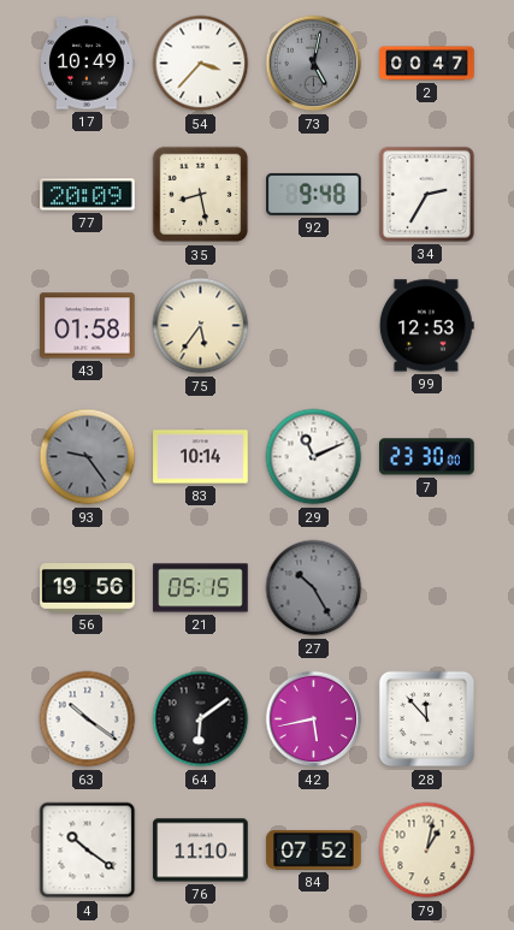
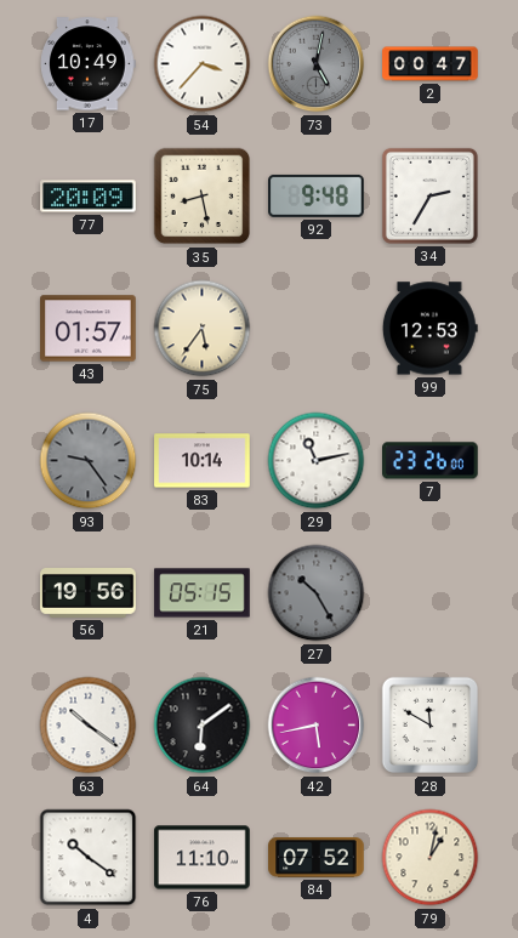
43: 01:58 -> 01:57
29: 11:11 -> 11:13
7: 23:30 -> 23:26
28: 11:53 -> 11:50
